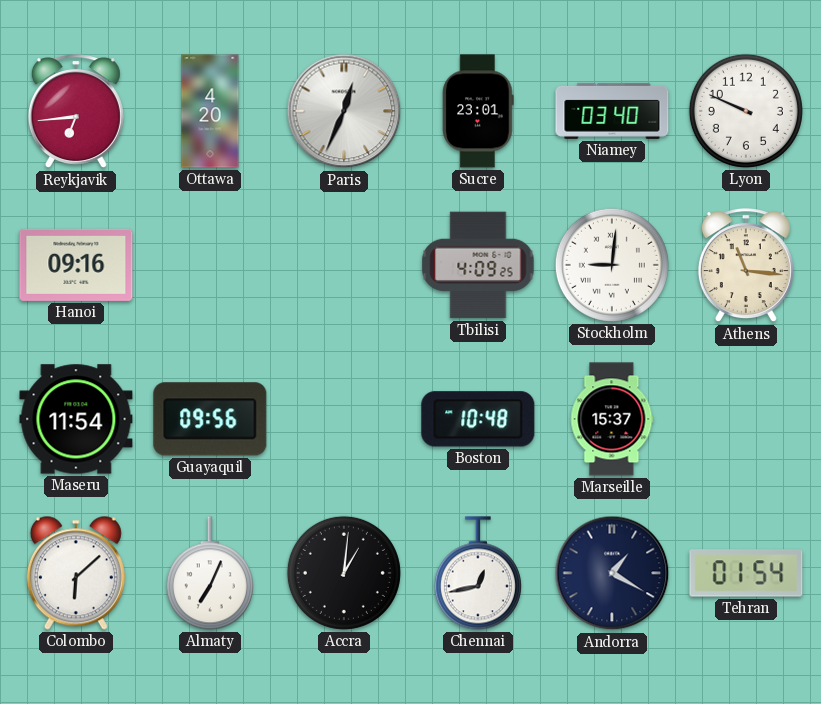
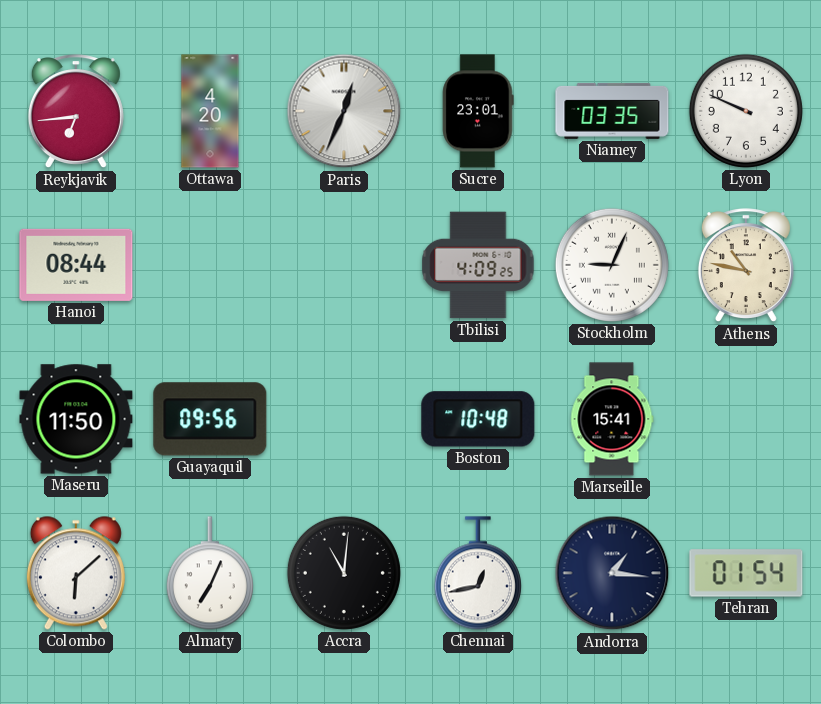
Niamey: 03:40 -> 03:35
Hanoi: 09:16 -> 08:44
Stockholm: 9:01 -> 9:04
Athens: 11:16 -> 10:47
Maseru: 11:54 -> 11:50
Marseille: 15:37 -> 15:41
Accra: 1:01 -> 11:01
Andorra: 1:20 -> 1:16
